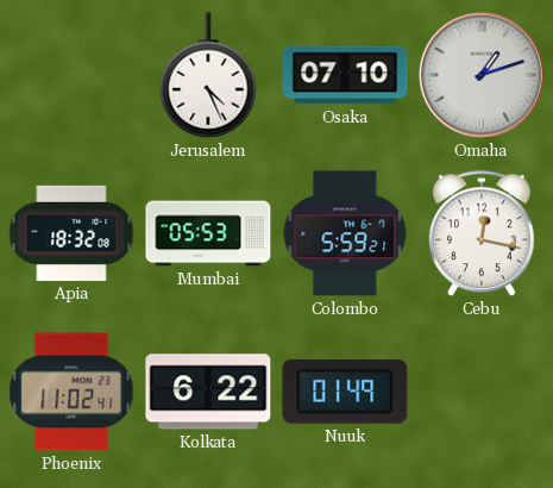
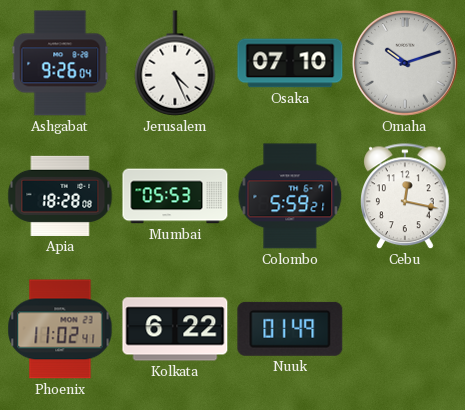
Ashgabat: none -> 9:26
Omaha: 1:12 -> 10:12
Apia: 18:32 -> 18:28
